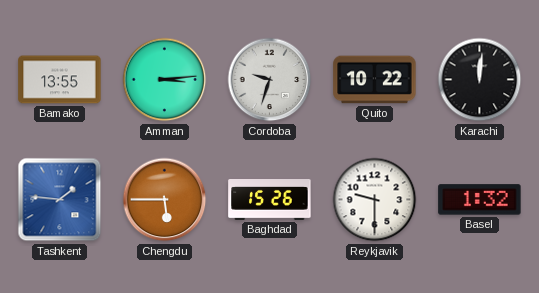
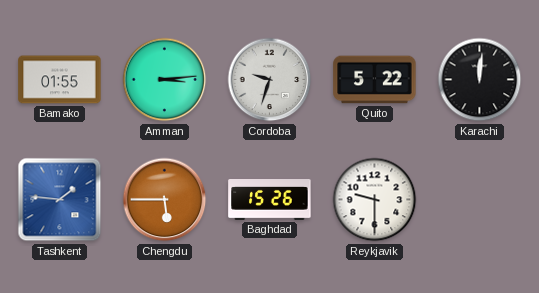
Bamako: 13:55 -> 01:55
Quito: 10:22 -> 5:22
Basel: 1:32 -> none
